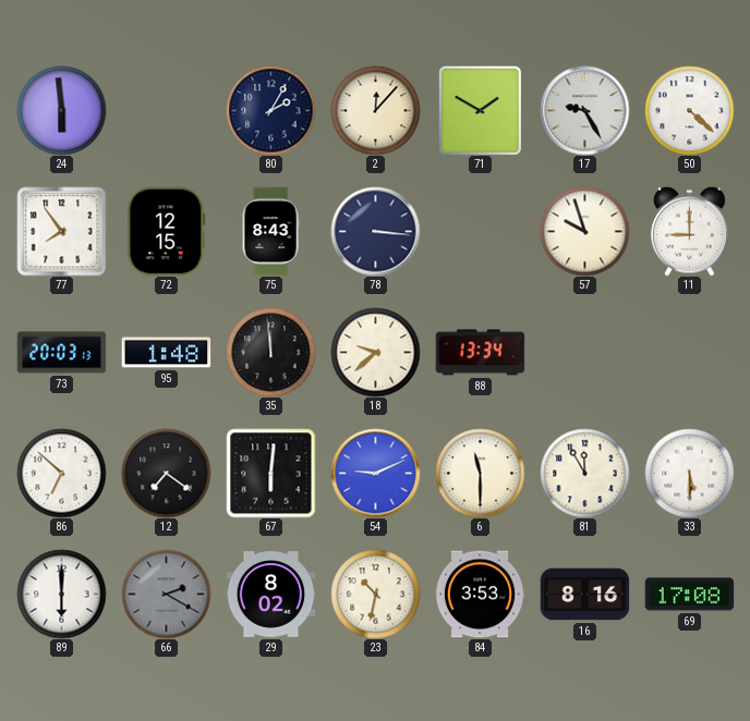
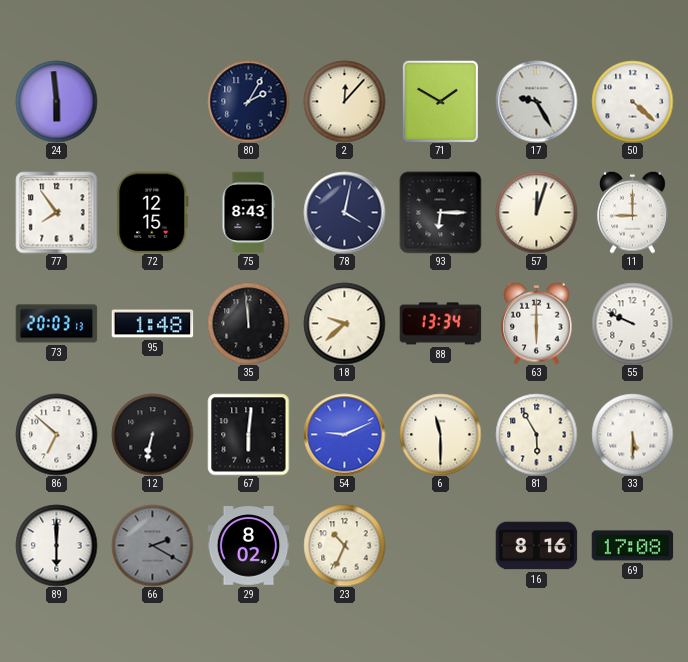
78: 3:16 -> 4:02
93: none -> 6:15
57: 9:57 -> 12:03
63: none -> 6:00
55: none -> 9:49
12: 7:21 -> 6:32
81: 11:55 -> 5:55
23: 10:32 -> 10:34
84: 3:53 -> none
